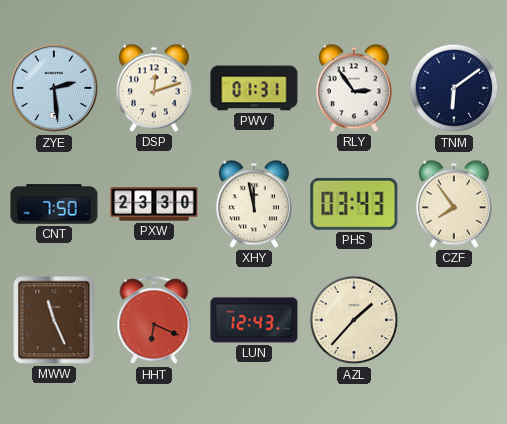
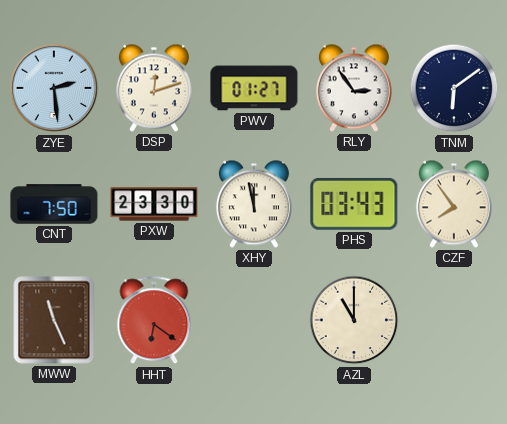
PWV: 01:31 -> 01:27
HHT: 6:19 -> 6:21
LUN: 12:43 -> none
AZL: 1:37 -> 11:00
